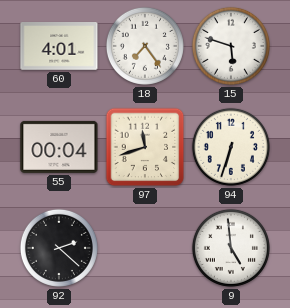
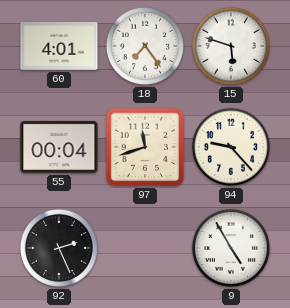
94: 6:33 -> 9:23
92: 2:22 -> 2:26
9: 4:59 -> 4:55
